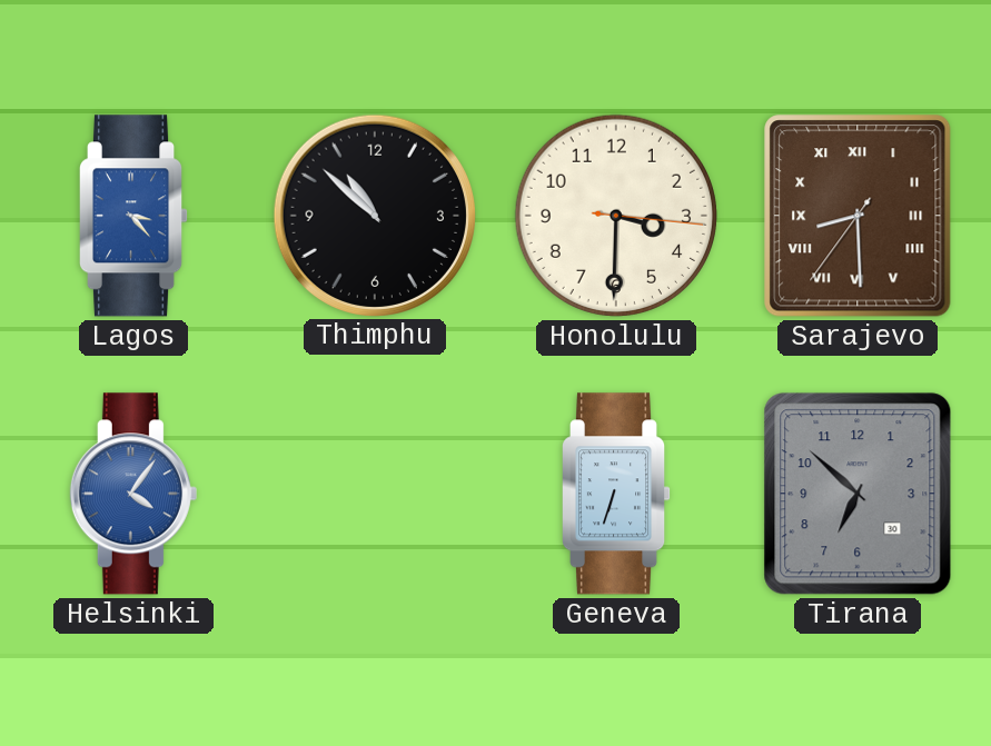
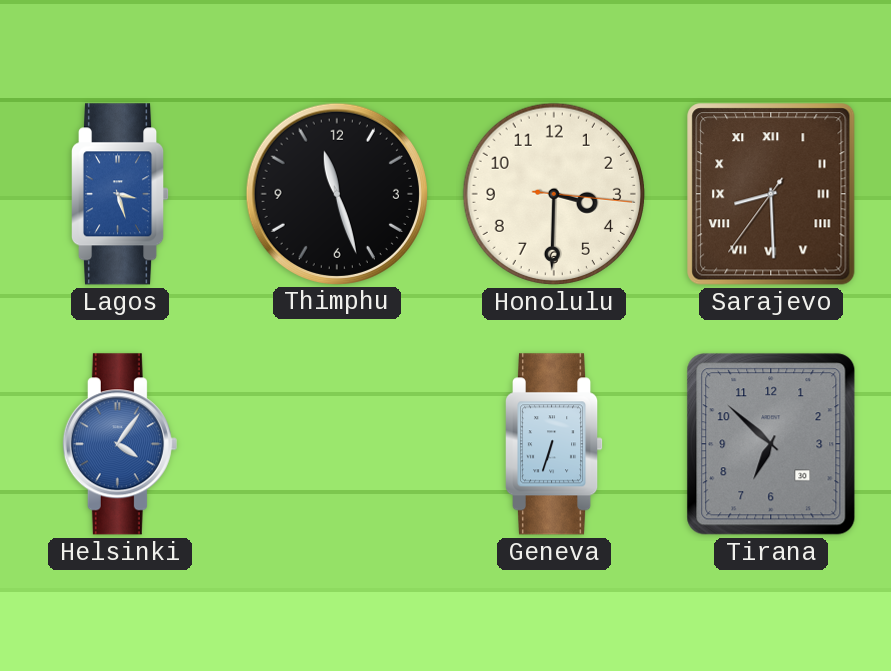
Lagos: 3:23 -> 3:27
Thimphu: 10:52 -> 11:27
